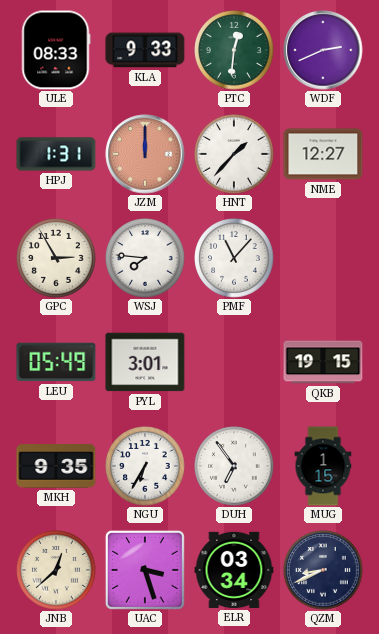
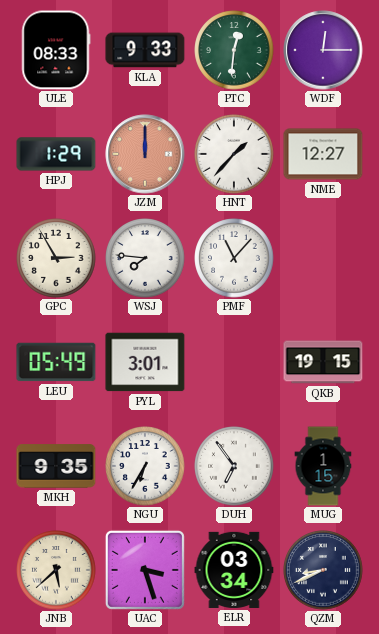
WDF: 2:41 -> 12:15
HPJ: 1:31 -> 1:29
JNB: 12:38 -> 5:38
